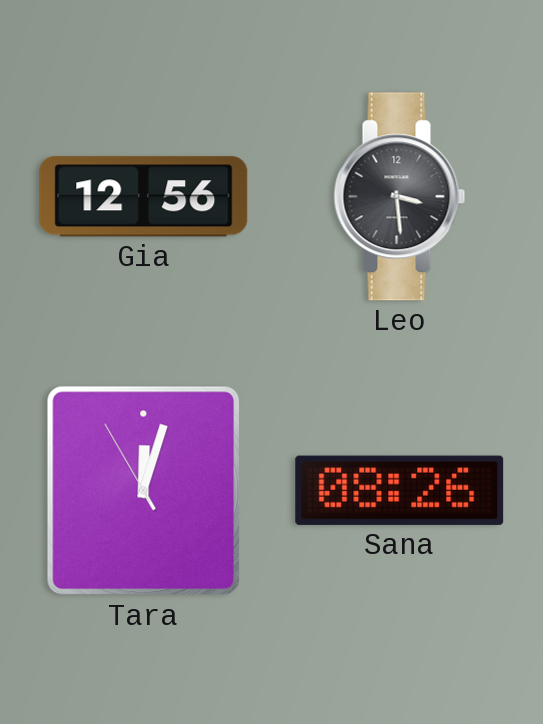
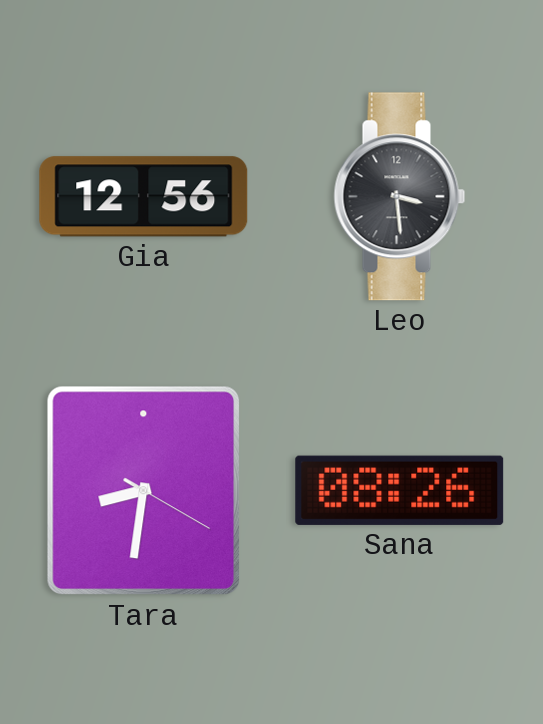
Tara: 12:02 -> 8:31
